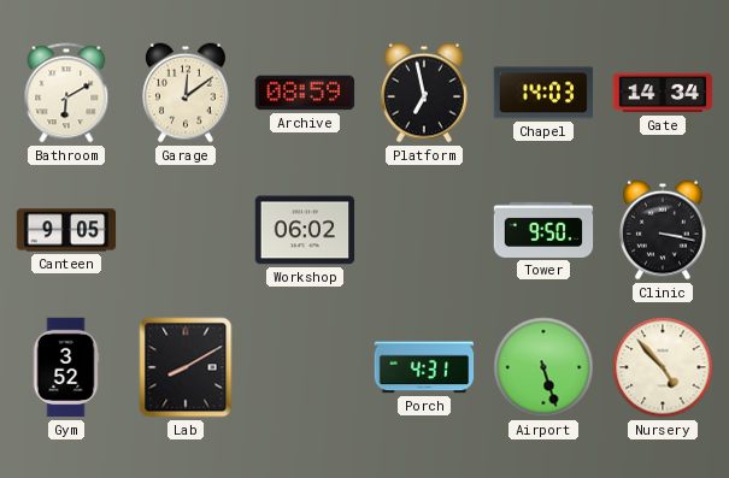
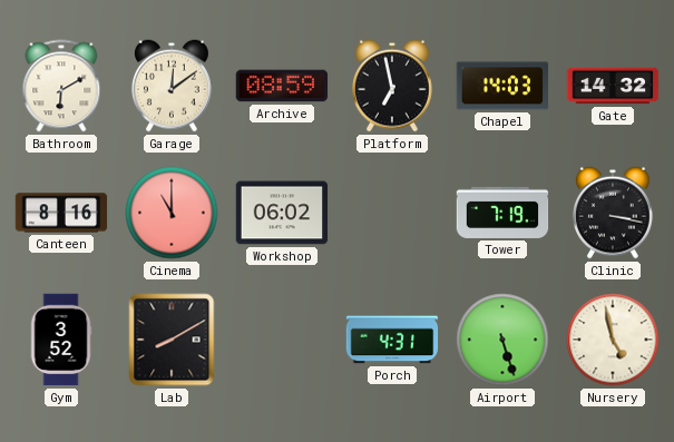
Gate: 14:34 -> 14:32
Canteen: 9:05 -> 8:16
Cinema: none -> 11:00
Tower: 9:50 -> 7:19
Nursery: 4:53 -> 4:58
